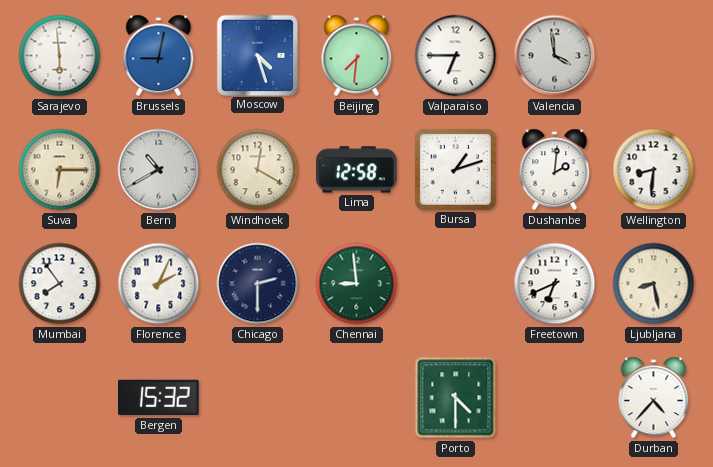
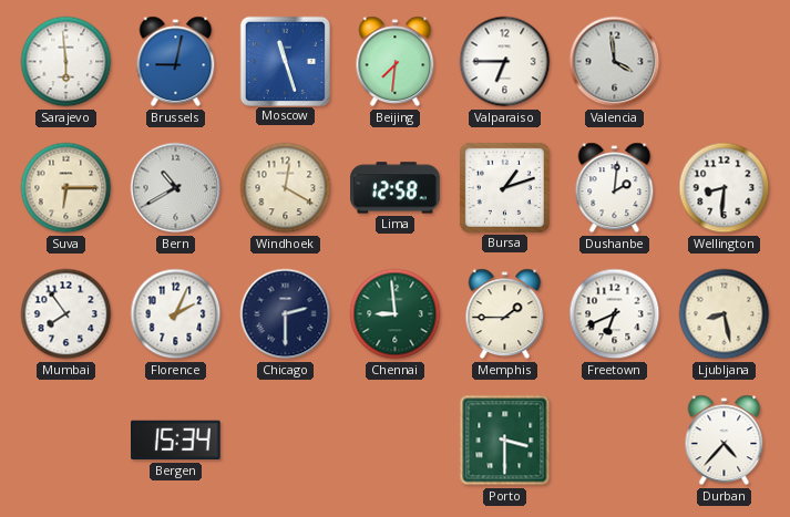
Moscow: 4:27 -> 11:27
Memphis: none -> 1:45
Bergen: 15:32 -> 15:34
Porto: 4:30 -> 3:30
